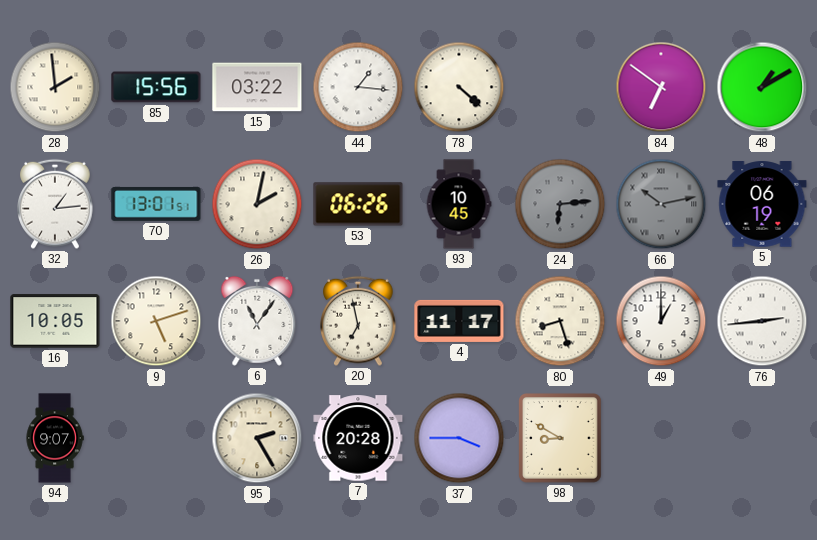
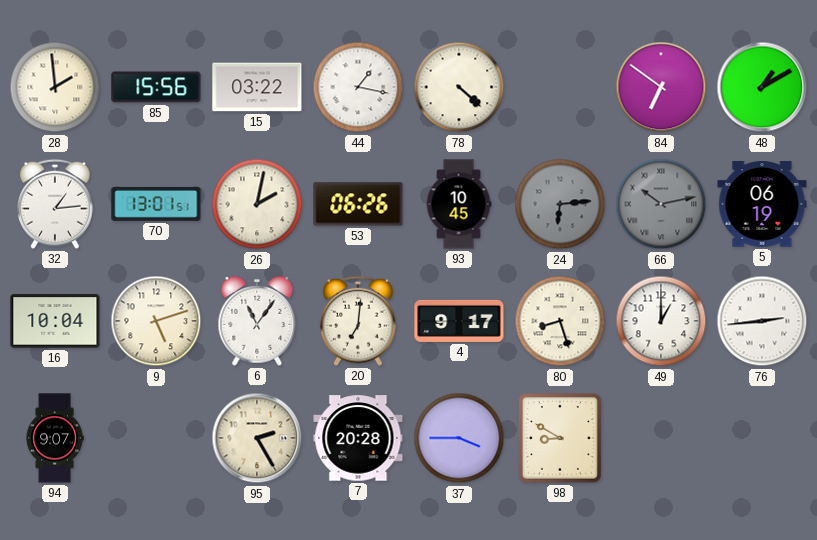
44: 1:16 -> 1:17
16: 10:05 -> 10:04
20: 6:58 -> 7:01
4: 11:17 -> 9:17
